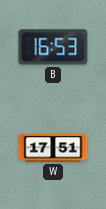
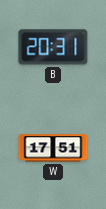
B: 16:53 -> 20:31
